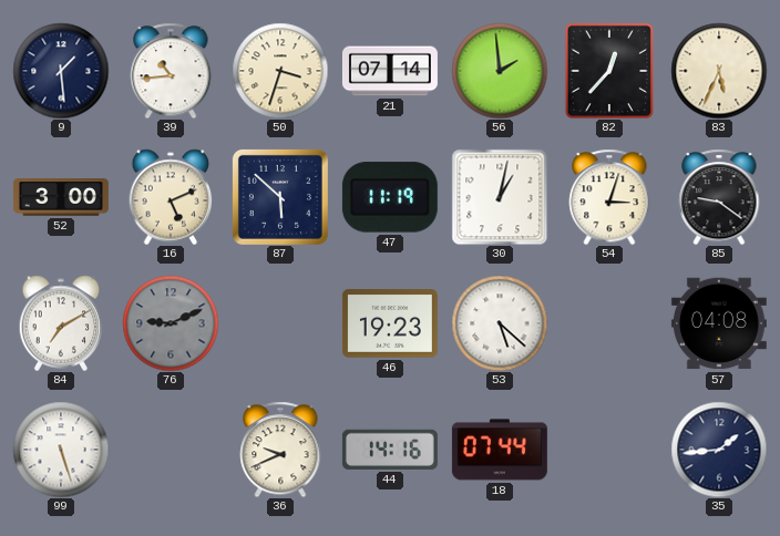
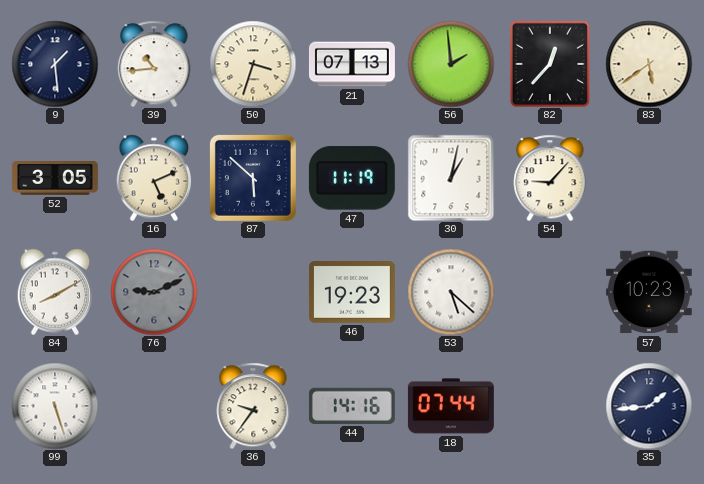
21: 07:14 -> 07:13
83: 5:34 -> 5:39
52: 3:00 -> 3:05
54: 3:03 -> 9:07
85: 9:21 -> none
84: 7:10 -> 8:10
57: 04:08 -> 10:23
36: 9:41 -> 9:36
